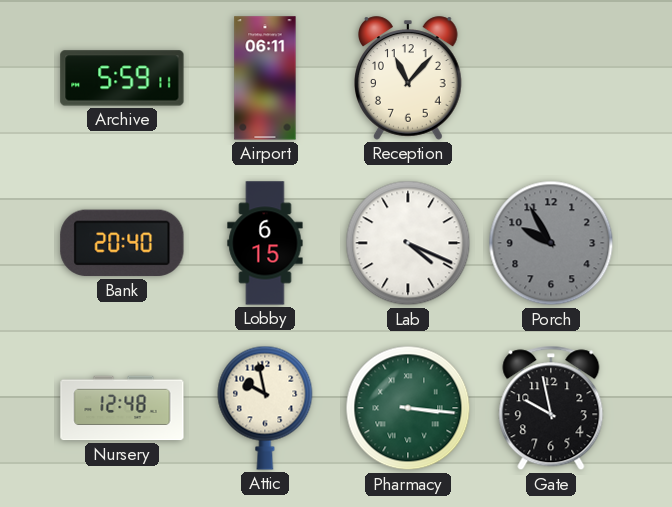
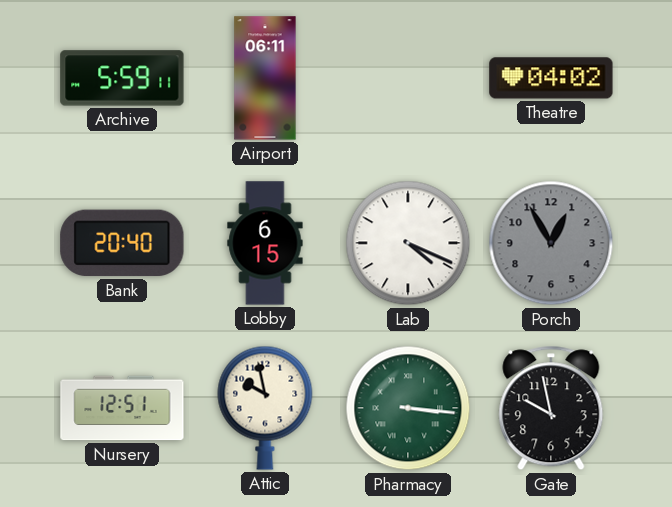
Reception: 11:07 -> none
Theatre: none -> 04:02
Porch: 9:55 -> 12:55
Nursery: 12:48 -> 12:51
